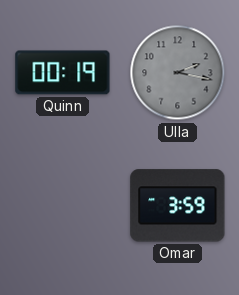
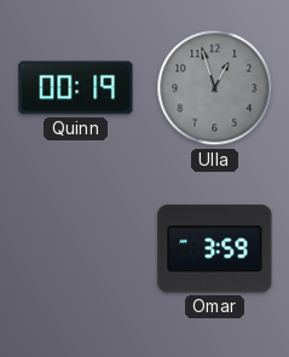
Ulla: 2:17 -> 12:57
